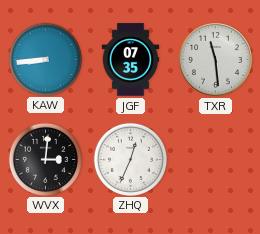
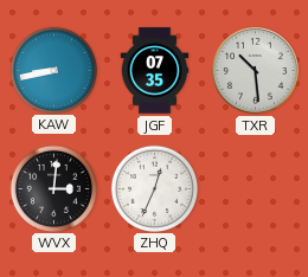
KAW: 8:44 -> 8:43
TXR: 11:29 -> 10:29
